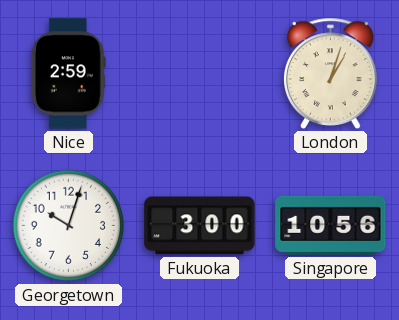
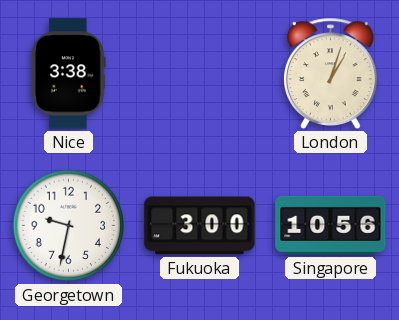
Nice: 2:59 -> 3:38
Georgetown: 10:03 -> 9:32
